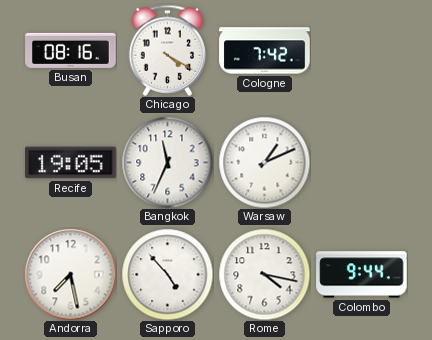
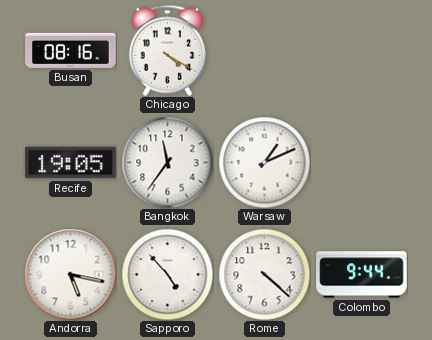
Cologne: 7:42 -> none
Bangkok: 11:34 -> 11:36
Andorra: 7:28 -> 5:17
Rome: 4:17 -> 4:22
